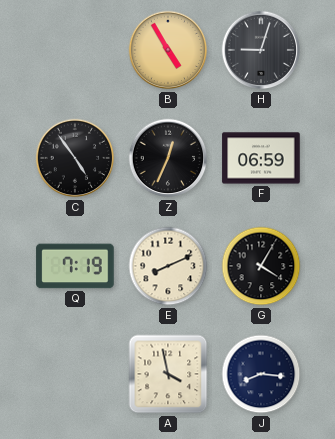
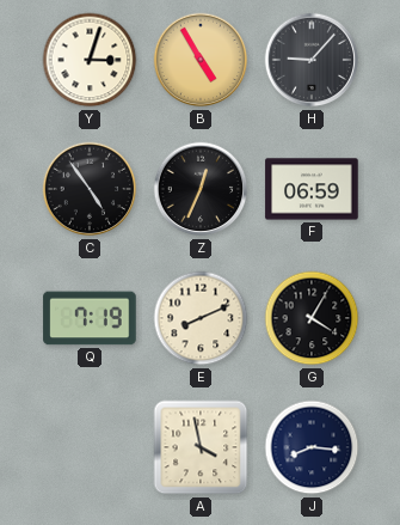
Y: none -> 3:03
H: 9:03 -> 9:07
